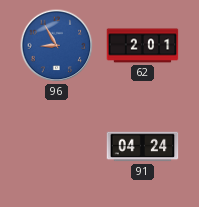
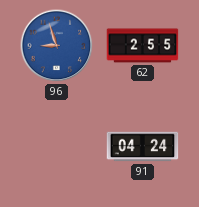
96: 8:55 -> 8:57
62: 2:01 -> 2:55
